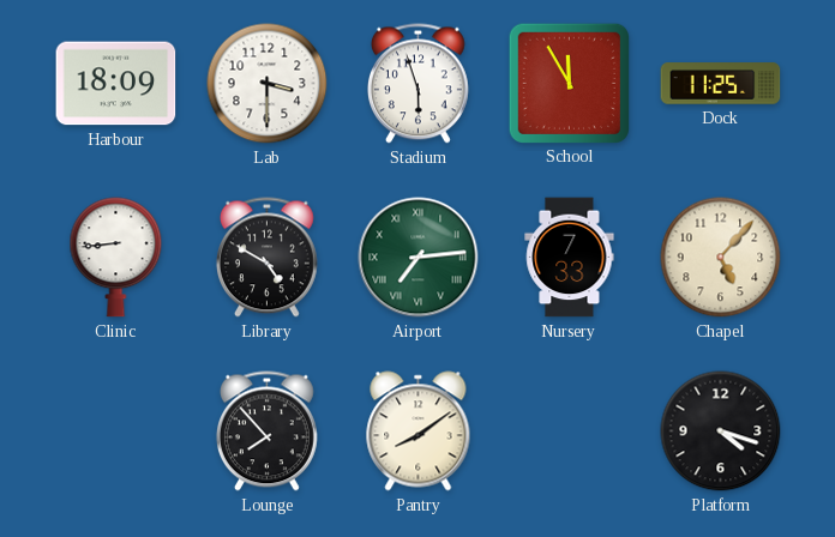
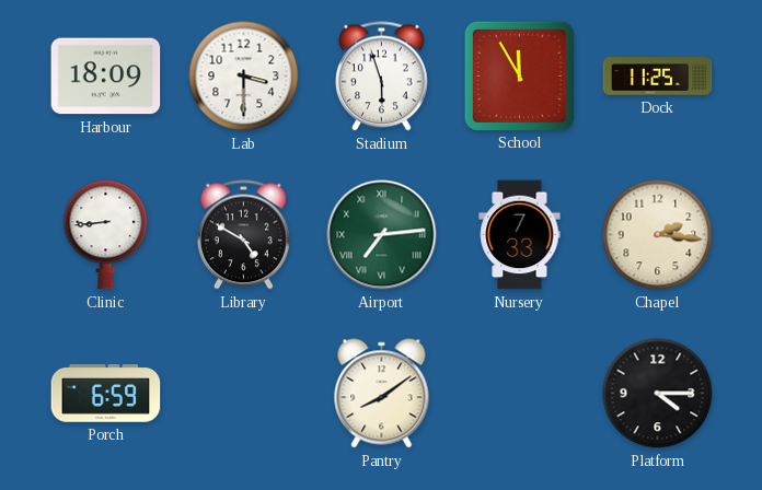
Chapel: 5:07 -> 2:16
Porch: none -> 6:59
Lounge: 7:53 -> none
Platform: 4:18 -> 4:15
